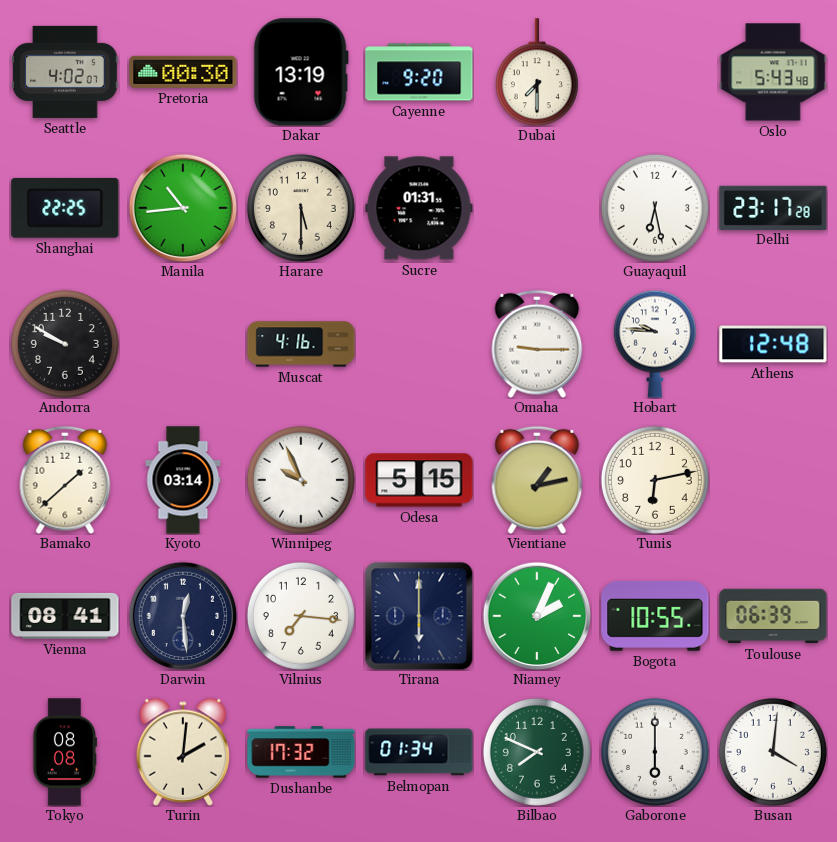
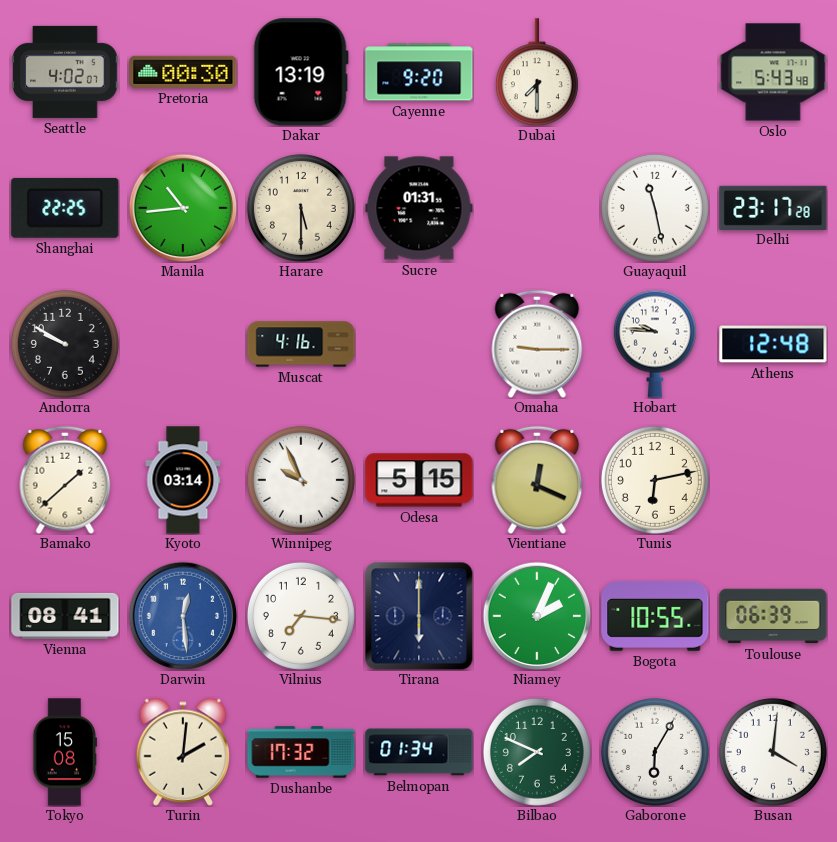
Guayaquil: 6:28 -> 11:28
Vientiane: 1:13 -> 12:19
Darwin dial: navy -> blue
Tokyo: 08:08 -> 15:08
Gaborone: 6:00 -> 6:05
